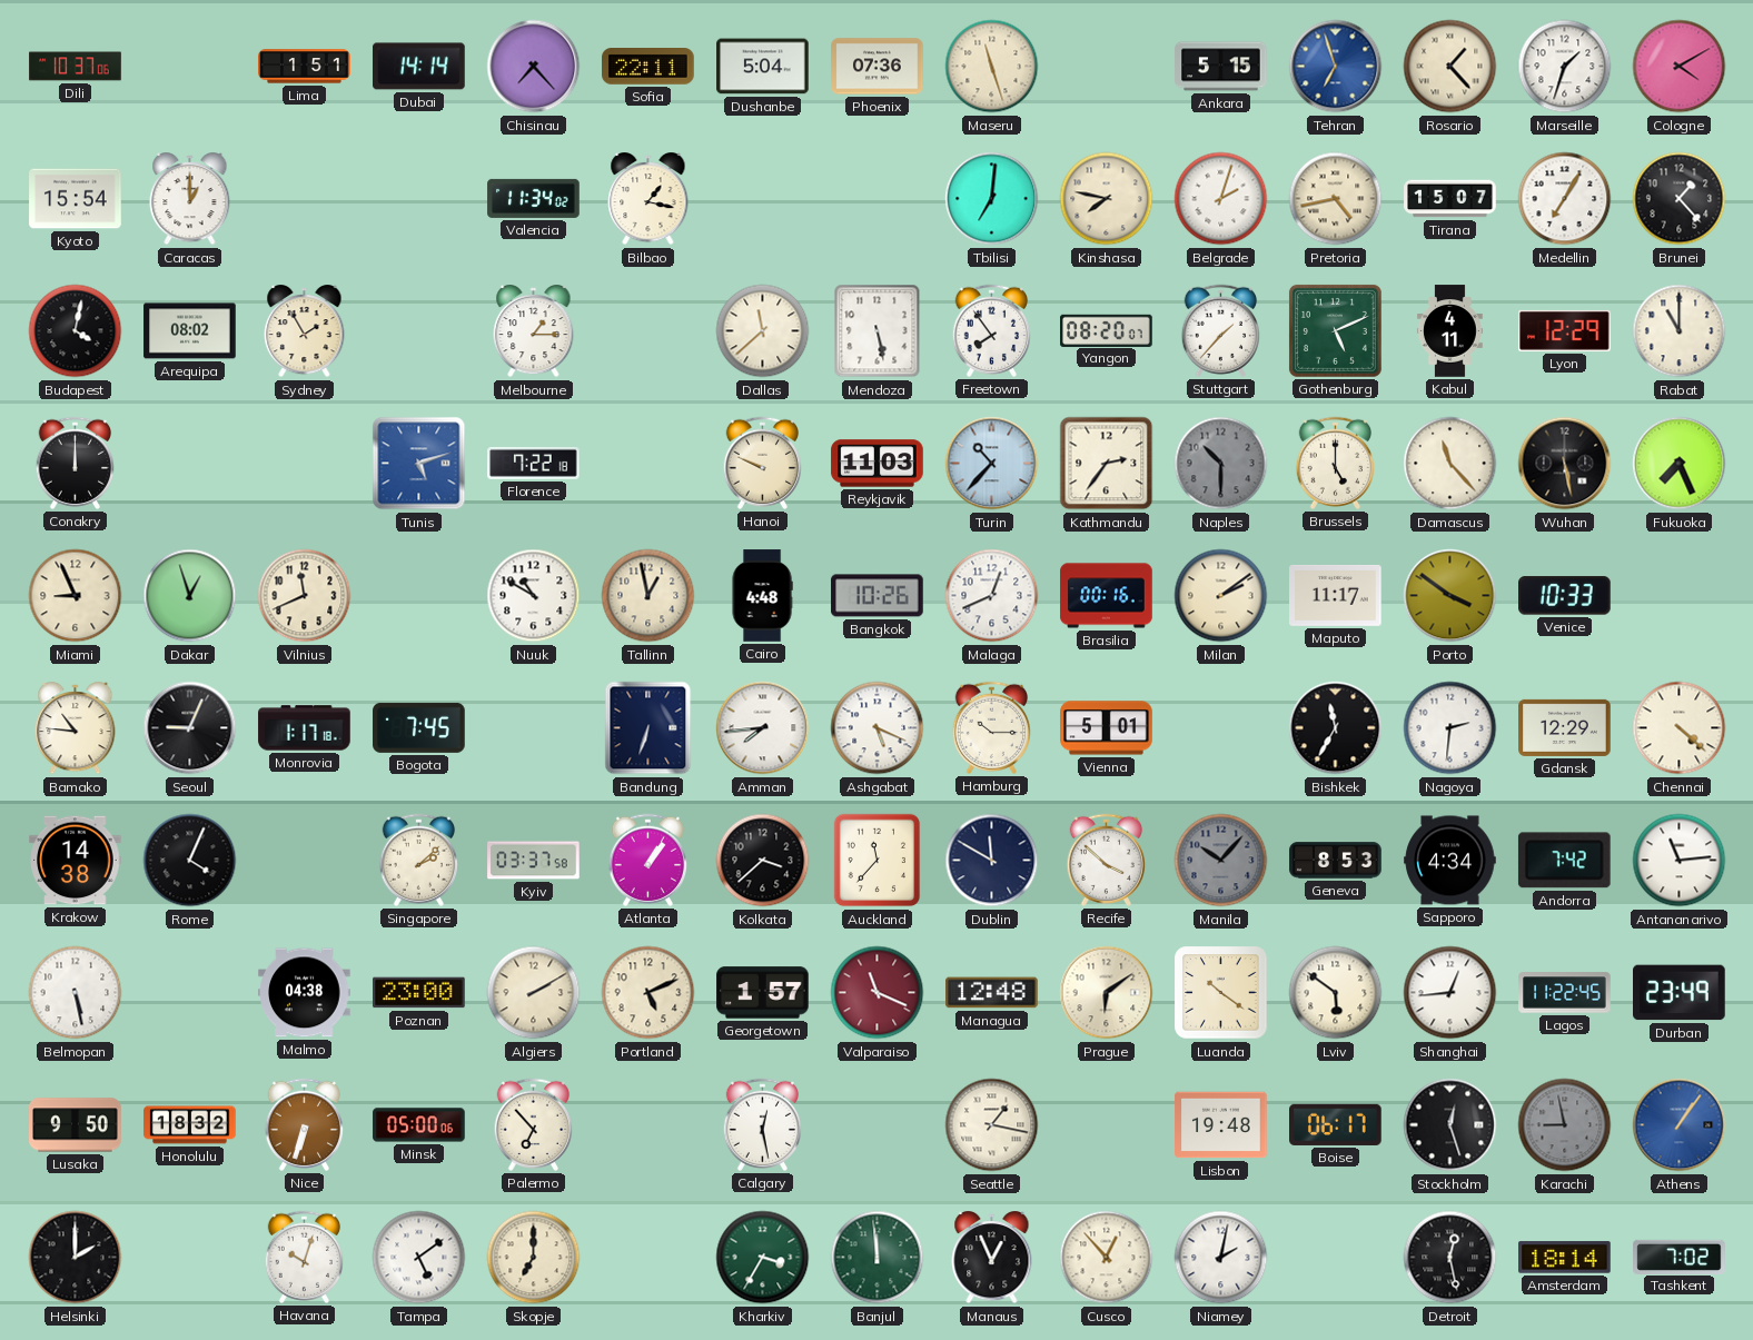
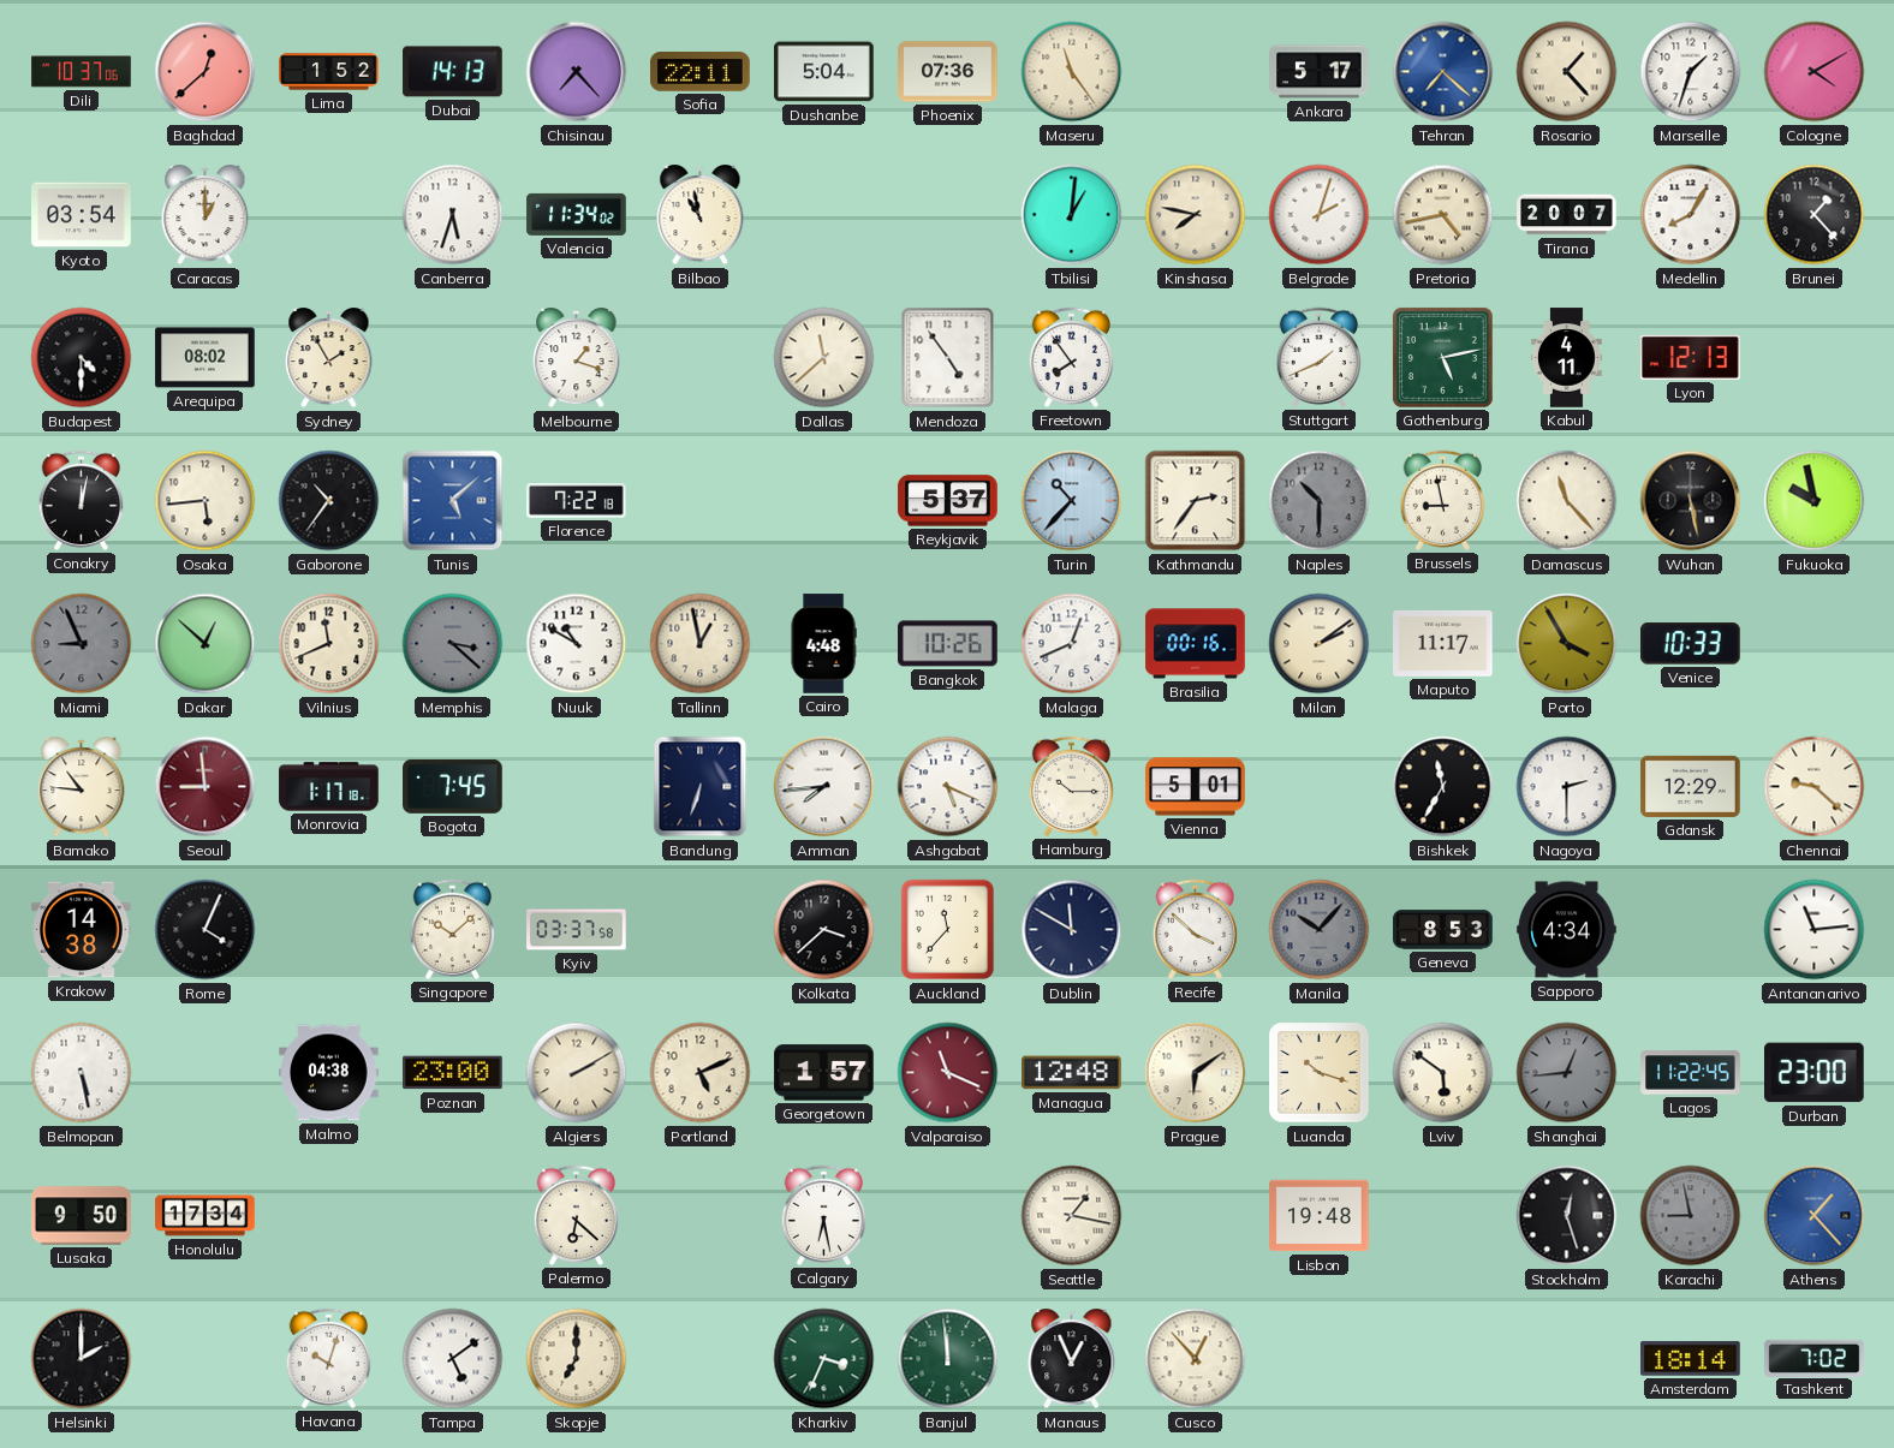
Baghdad: none -> 12:38
Lima: 1:51 -> 1:52
Dubai: 14:14 -> 14:13
Maseru: 11:27 -> 11:24
Ankara: 5:15 -> 5:17
Tehran: 6:57 -> 7:22
Kyoto: 15:54 -> 03:54
Canberra: none -> 5:33
Bilbao: 1:17 -> 10:58
Tbilisi: 7:01 -> 1:01
Tirana: 15:07 -> 20:07
Medellin: 7:05 -> 8:05
Budapest: 4:02 -> 4:30
Melbourne: 1:15 -> 1:18
Mendoza: 5:28 -> 4:54
Yangon: 08:20 -> none
Stuttgart: 1:37 -> 1:41
Gothenburg: 5:11 -> 5:13
Lyon: 12:29 -> 12:13
Rabat: 11:00 -> none
Conakry: 12:00 -> 12:02
Osaka: none -> 5:44
Gaborone: none -> 10:36
Tunis: 5:12 -> 5:08
Hanoi: 9:49 -> none
Reykjavik: 11:03 -> 5:37
Brussels: 5:00 -> 8:58
Fukuoka: 7:26 -> 9:58
Miami dial: cream -> grey
Dakar: 12:57 -> 12:52
Memphis: none -> 3:22
Porto: 3:51 -> 3:55
Seoul: 9:04 -> 8:59
Seoul dial: black -> burgundy
Nagoya: 2:31 -> 2:30
Chennai: 4:22 -> 9:22
Singapore: 2:08 -> 10:08
Atlanta: 1:06 -> none
Andorra: 7:42 -> none
Luanda: 10:21 -> 10:18
Shanghai dial: white -> grey
Durban: 23:49 -> 23:00
Honolulu: 18:32 -> 17:34
Nice: 6:33 -> none
Minsk: 05:00 -> none
Palermo: 6:53 -> 6:22
Calgary: 12:28 -> 6:28
Boise: 06:17 -> none
Athens: 1:06 -> 1:23
Kharkiv: 3:35 -> 3:34
Niamey: 2:02 -> none
Detroit: 12:28 -> none
